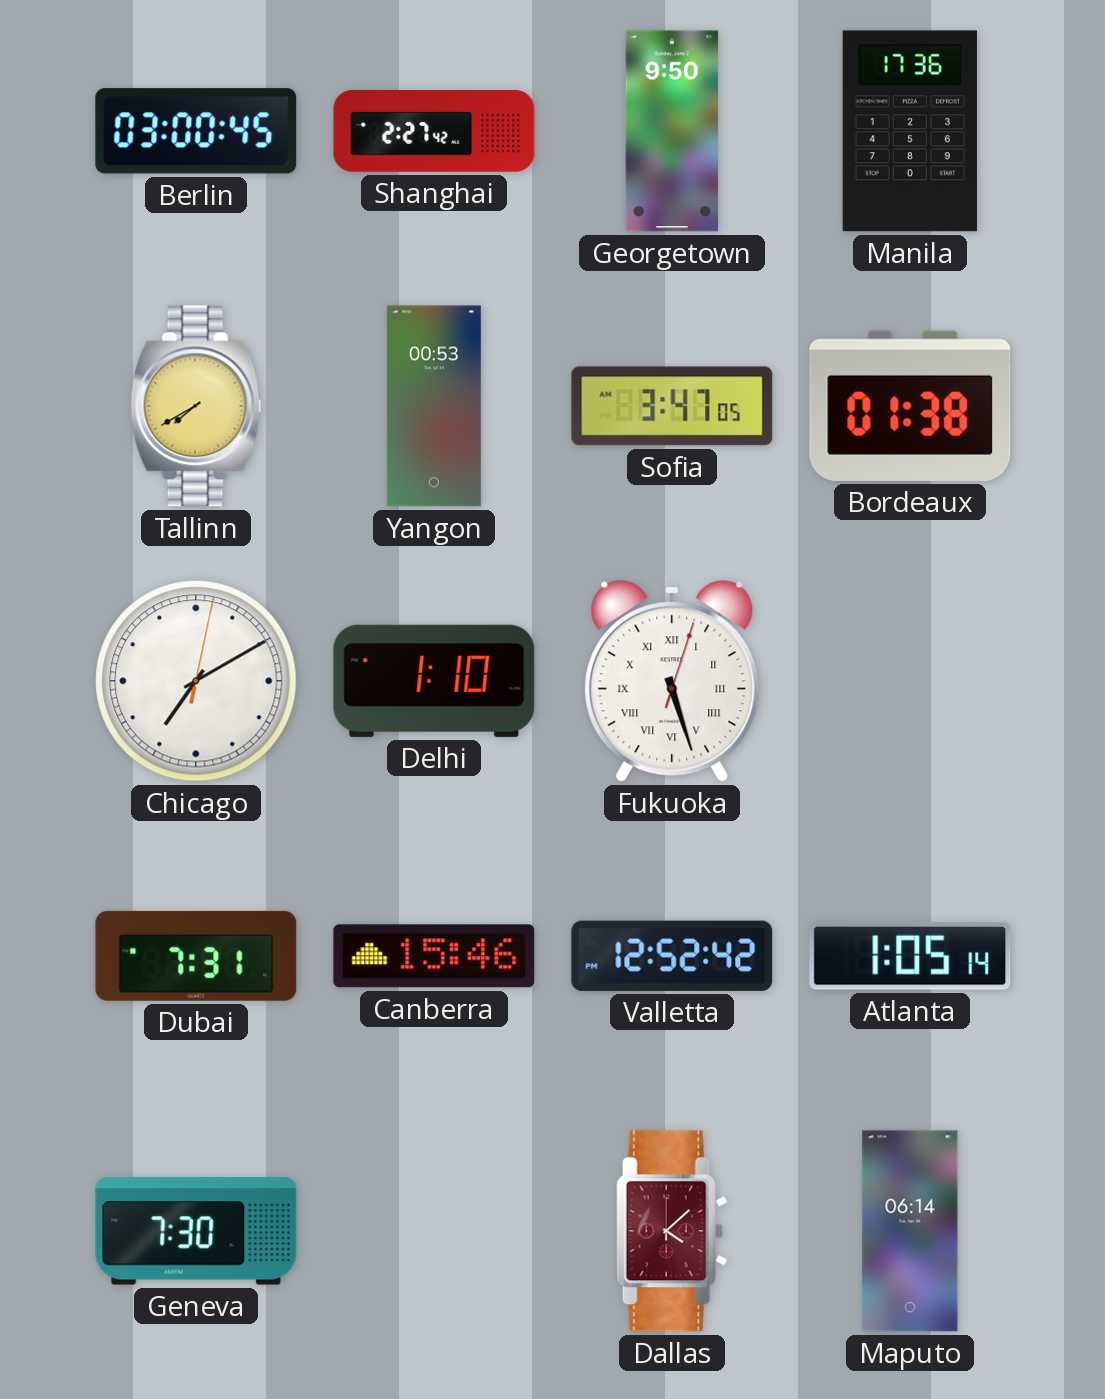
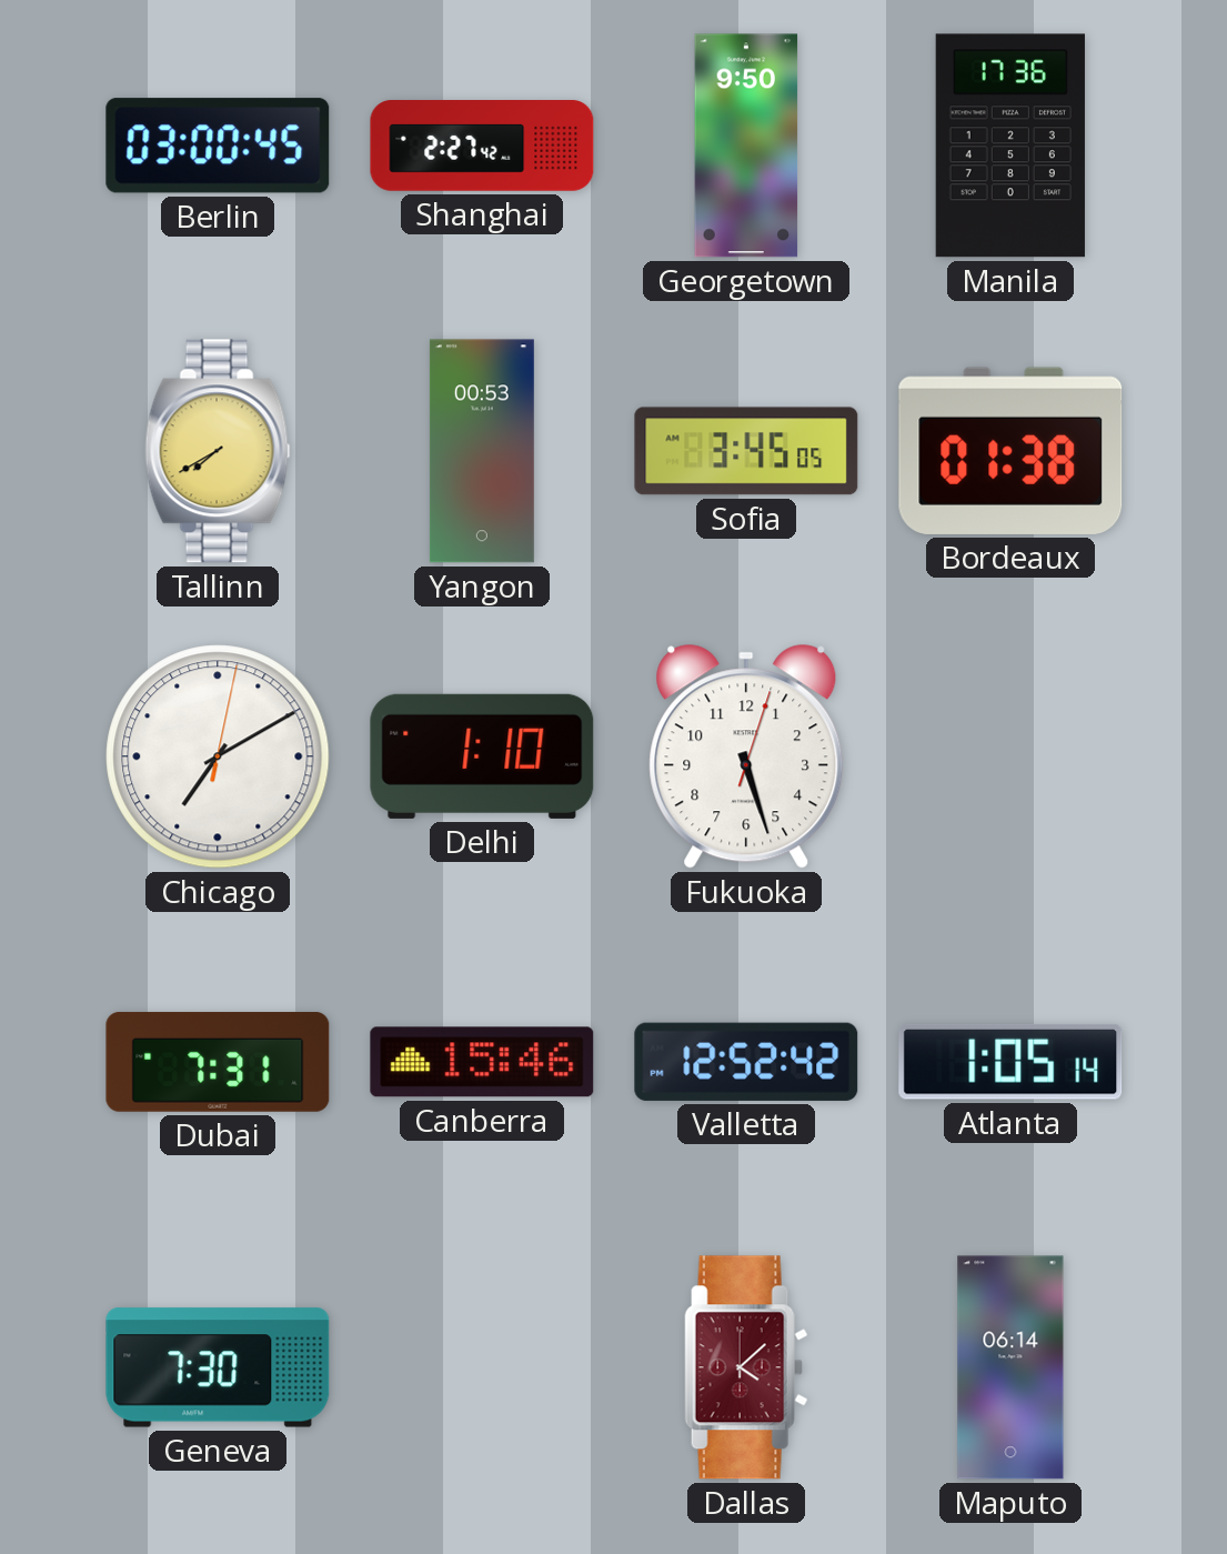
Sofia: 3:47 -> 3:45
Fukuoka numerals: Roman -> Arabic
